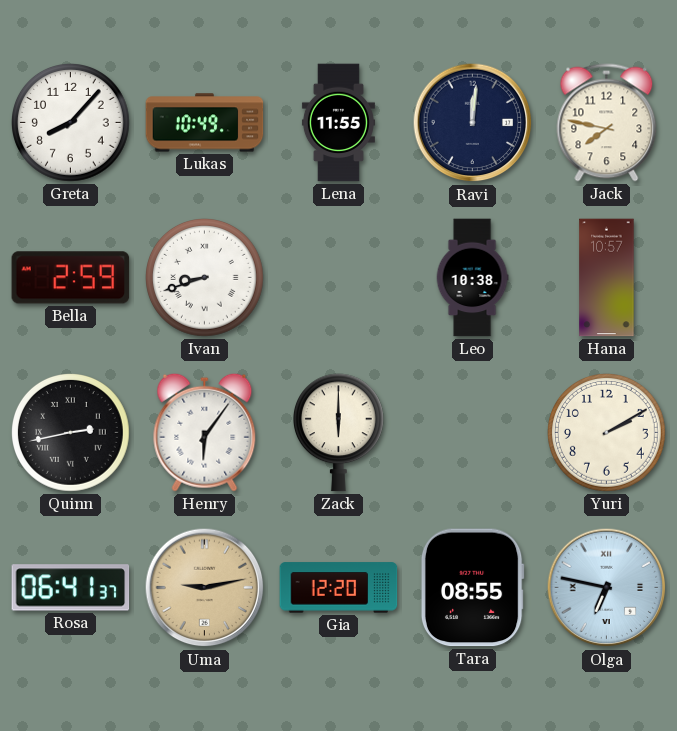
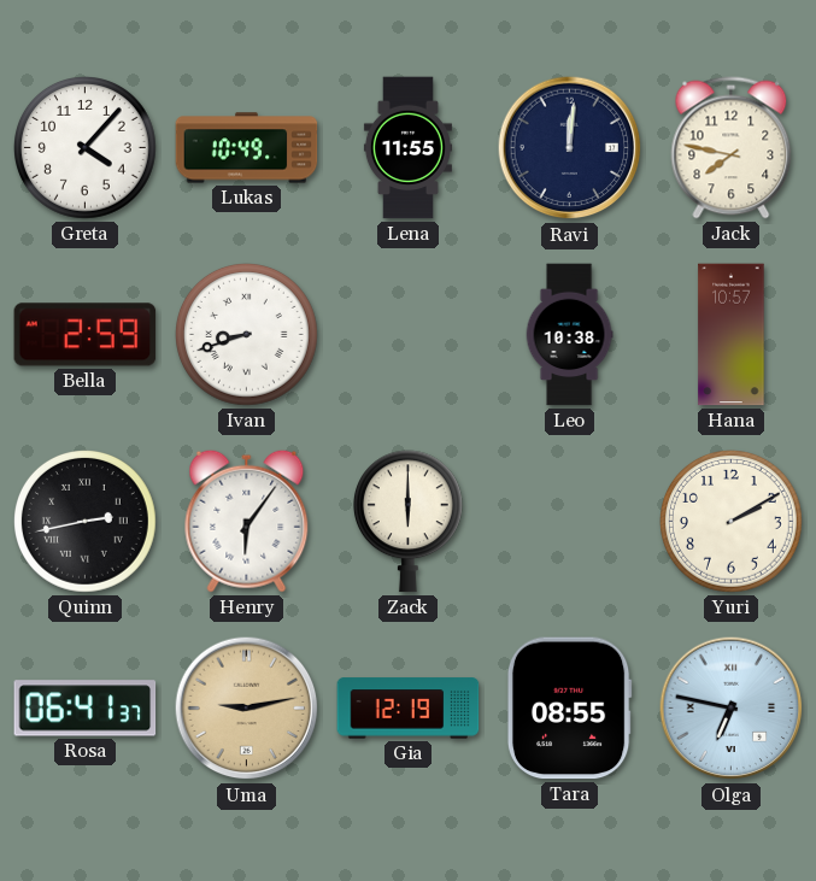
Greta: 8:07 -> 4:07
Gia: 12:20 -> 12:19
